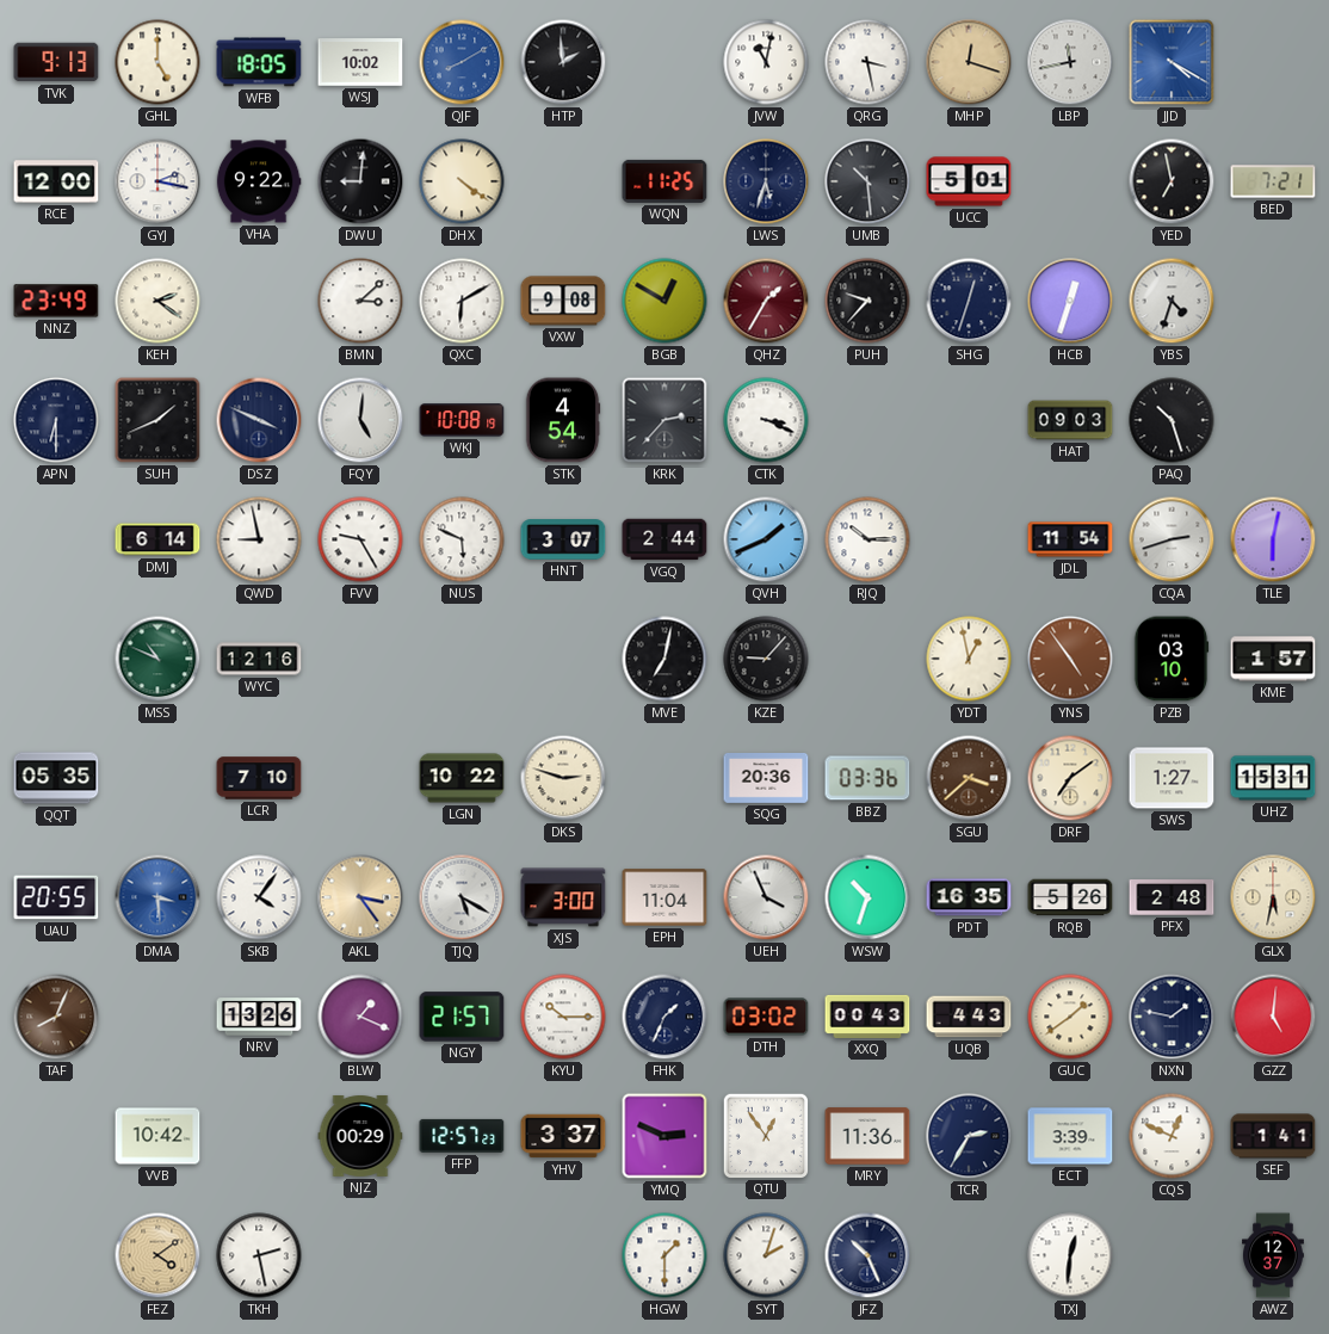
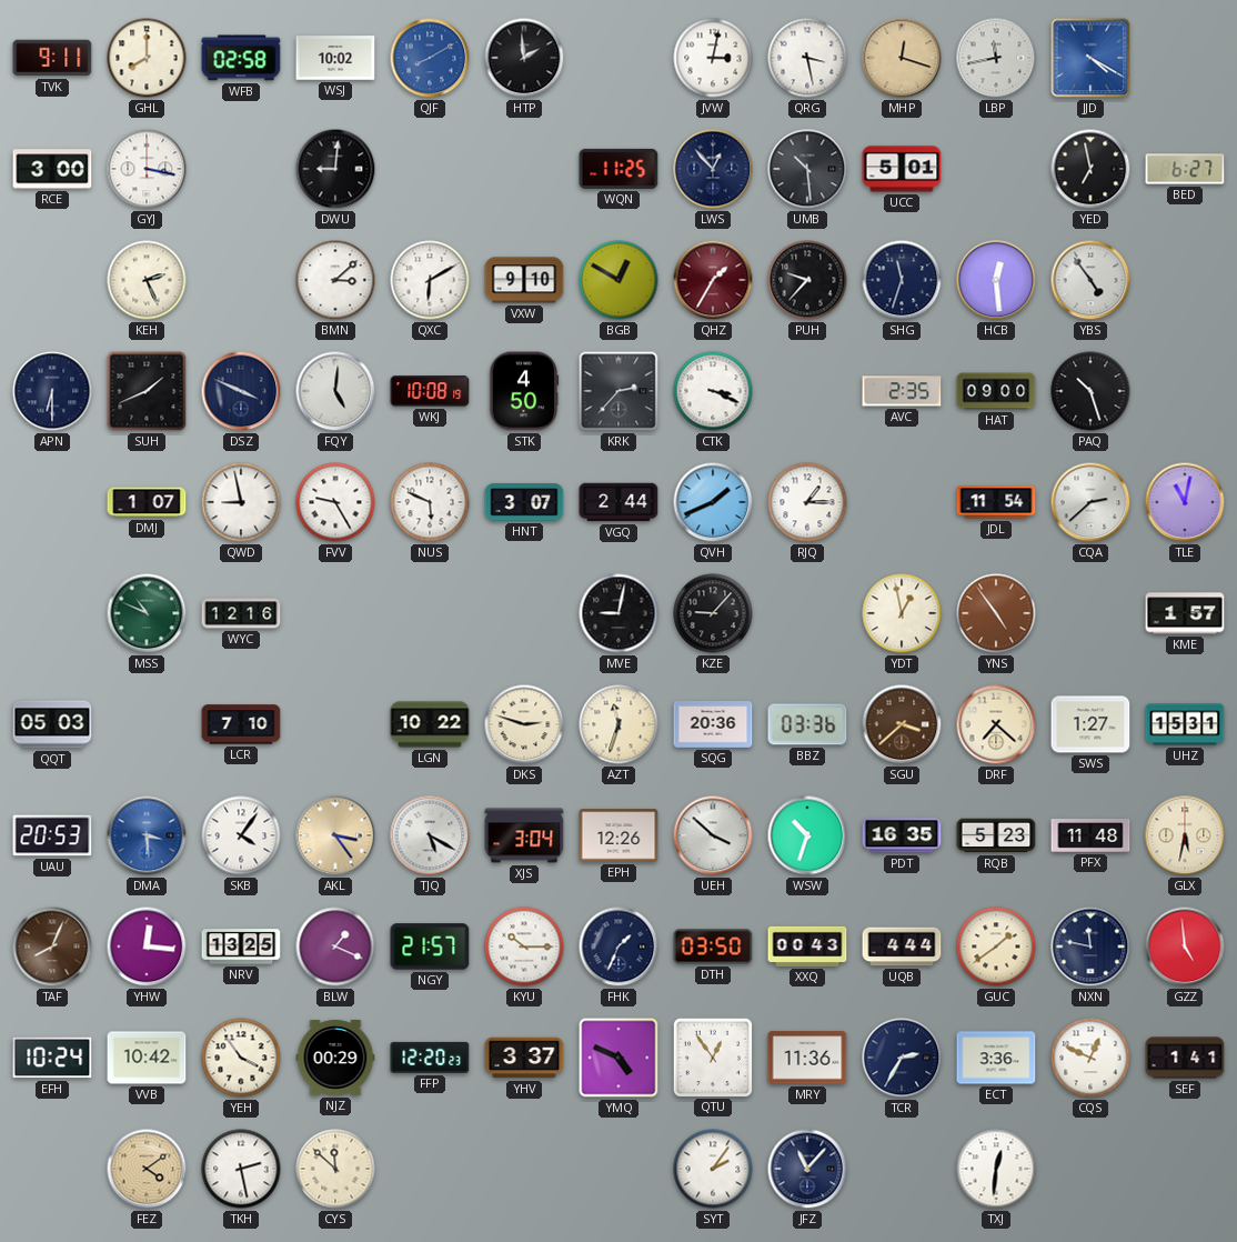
TVK: 9:13 -> 9:11
GHL: 5:00 -> 8:00
WFB: 18:05 -> 02:58
JVW: 11:02 -> 3:02
RCE: 12:00 -> 3:00
GYJ: 2:17 -> 3:17
VHA: 9:22 -> none
DHX: 4:21 -> none
LWS: 5:33 -> 12:53
BED: 7:21 -> 6:27
NNZ: 23:49 -> none
KEH: 2:21 -> 2:26
VXW: 9:08 -> 9:10
SHG: 12:33 -> 11:33
HCB: 12:33 -> 12:29
YBS: 4:33 -> 4:54
STK: 4:54 -> 4:50
AVC: none -> 2:35
HAT: 09:03 -> 09:00
DMJ: 6:14 -> 1:07
RJQ: 10:15 -> 1:15
CQA: 2:42 -> 2:38
TLE: 6:02 -> 11:02
MVE: 7:02 -> 9:02
PZB: 03:10 -> none
QQT: 05:35 -> 05:03
AZT: none -> 11:33
DRF: 7:09 -> 7:22
UAU: 20:55 -> 20:53
XJS: 3:00 -> 3:04
EPH: 11:04 -> 12:26
UEH: 3:56 -> 3:52
RQB: 5:26 -> 5:23
PFX: 2:48 -> 11:48
YHW: none -> 12:16
NRV: 13:26 -> 13:25
DTH: 03:02 -> 03:50
UQB: 4:43 -> 4:44
NXN: 1:47 -> 11:47
GZZ: 5:01 -> 4:59
EFH: none -> 10:24
YEH: none -> 3:54
FFP: 12:57 -> 12:20
YMQ: 2:49 -> 4:49
ECT: 3:39 -> 3:36
CYS: none -> 11:52
HGW: 1:30 -> none
SYT: 2:03 -> 2:06
JFZ: 10:26 -> 11:07
AWZ: 12:37 -> none
